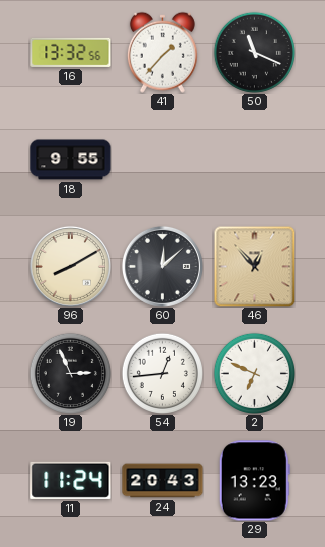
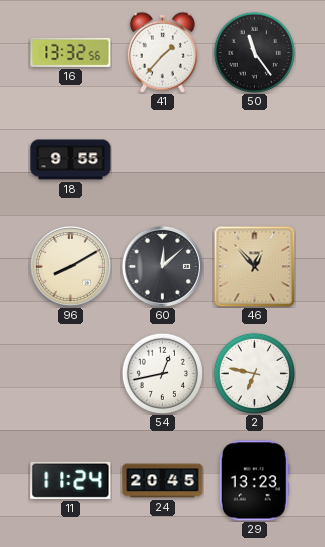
50: 11:19 -> 11:24
19: 2:56 -> none
54: 12:44 -> 12:43
2: 6:49 -> 6:47
24: 20:43 -> 20:45
